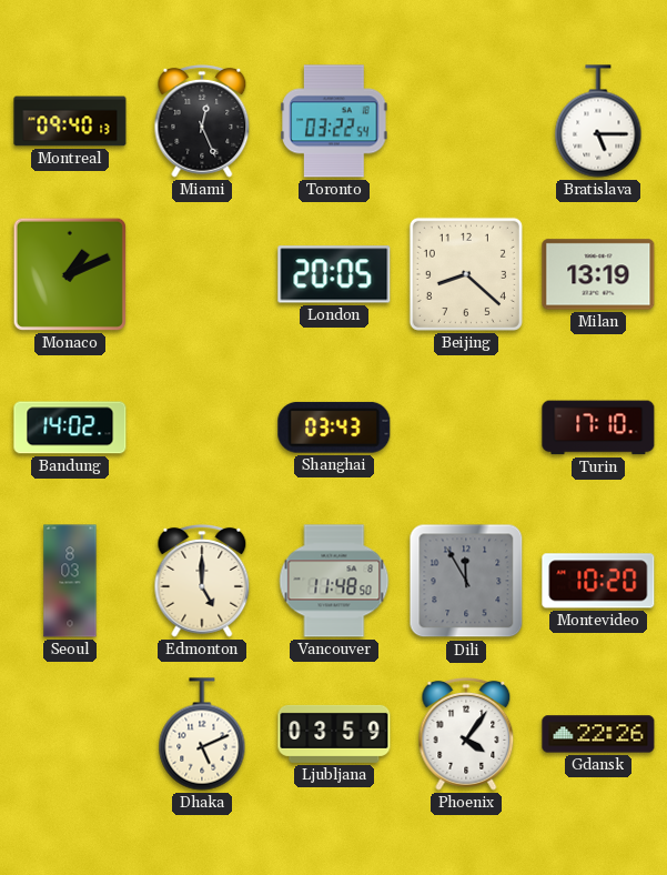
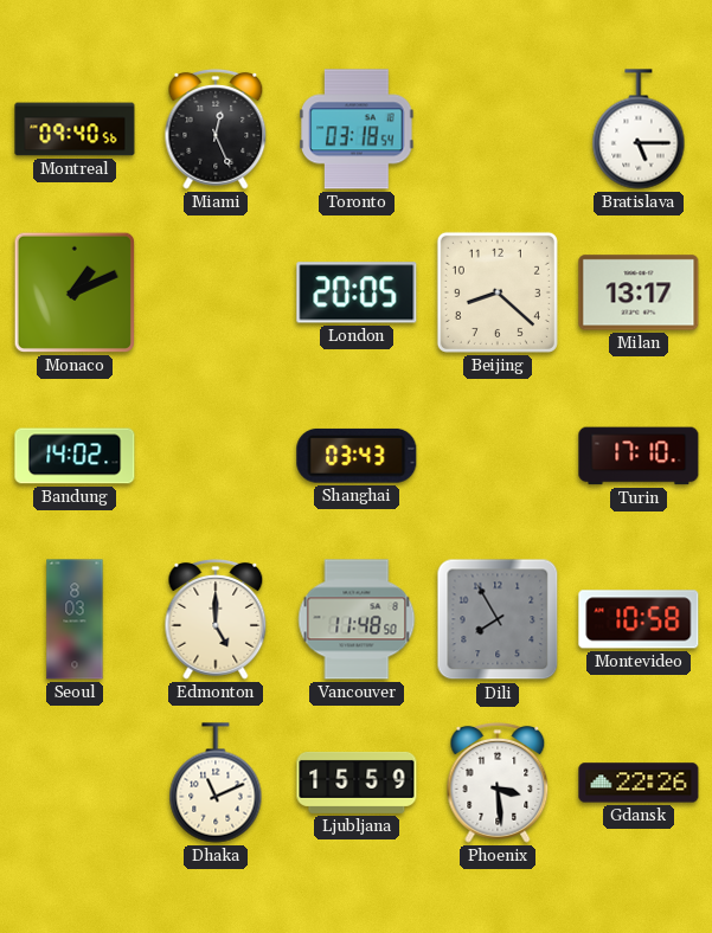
Montreal: 09:40:13 -> 09:40:56
Toronto: 03:22 -> 03:18
Milan: 13:19 -> 13:17
Dili: 11:55 -> 7:55
Montevideo: 10:20 -> 10:58
Dhaka: 5:11 -> 11:11
Ljubljana: 03:59 -> 15:59
Phoenix: 4:06 -> 3:29
